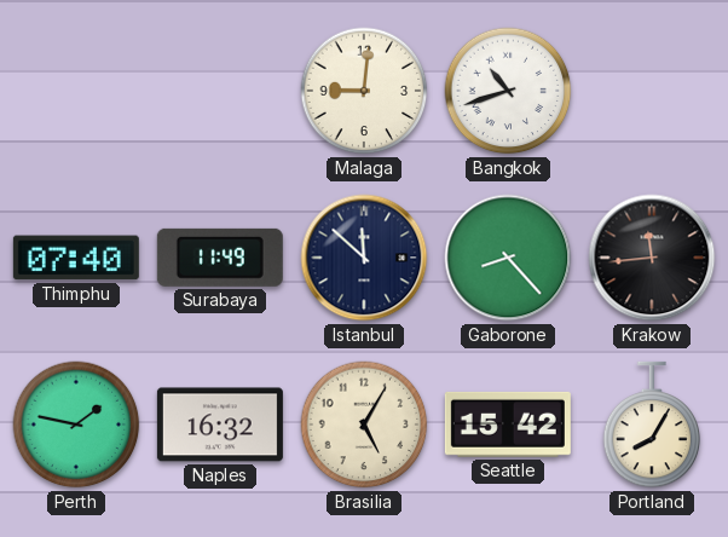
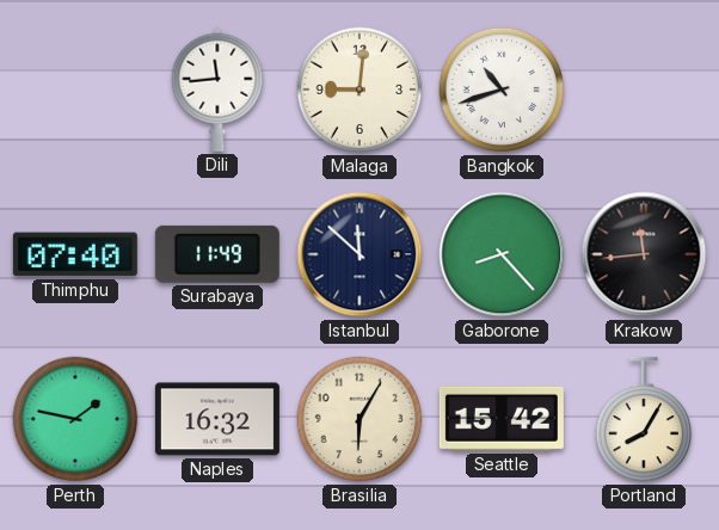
Dili: none -> 11:44
Brasilia: 5:05 -> 6:05
